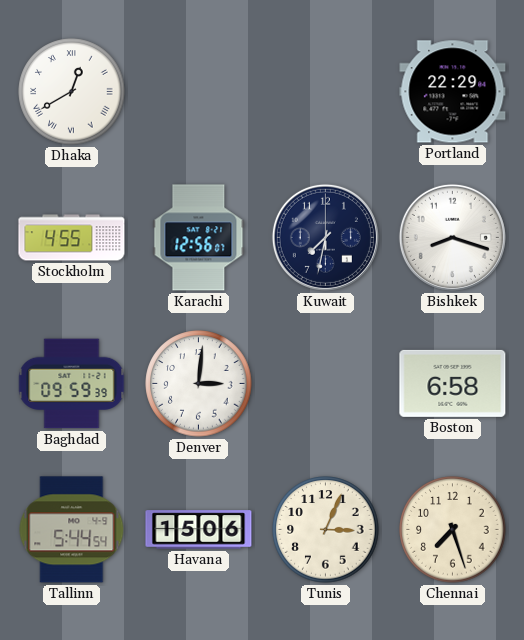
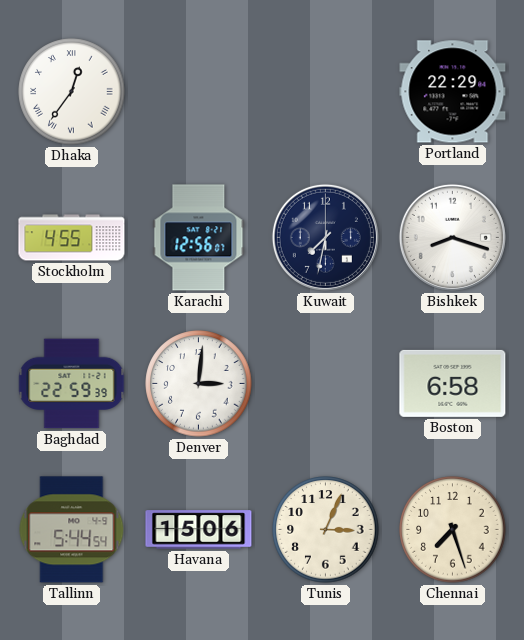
Dhaka: 12:40 -> 12:36
Baghdad: 09:59 -> 22:59
